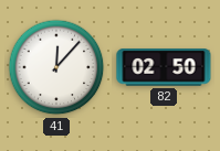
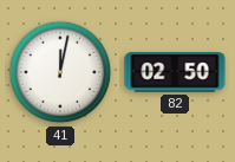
41: 12:07 -> 12:02
